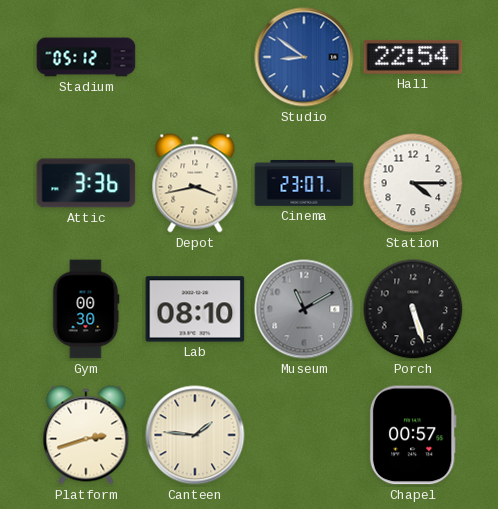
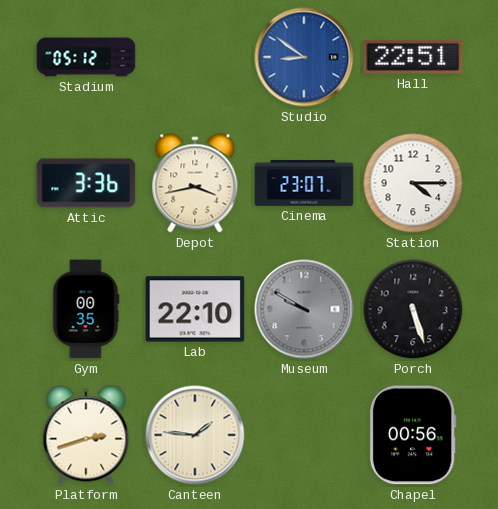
Hall: 22:54 -> 22:51
Gym: 00:30 -> 00:35
Lab: 08:10 -> 22:10
Museum: 11:10 -> 9:50
Chapel: 00:57 -> 00:56
